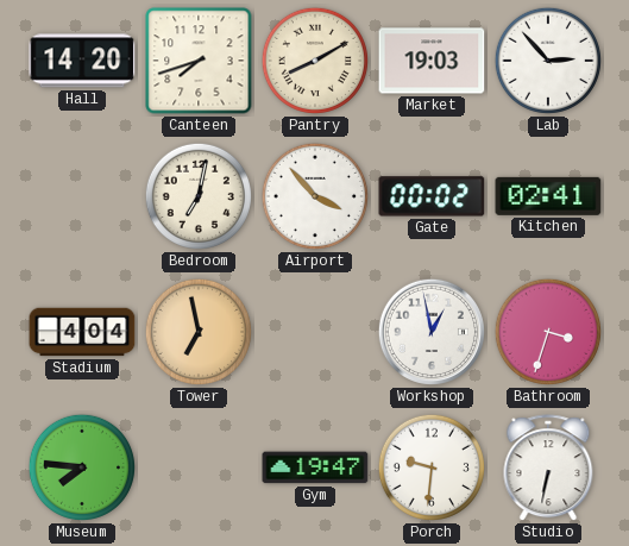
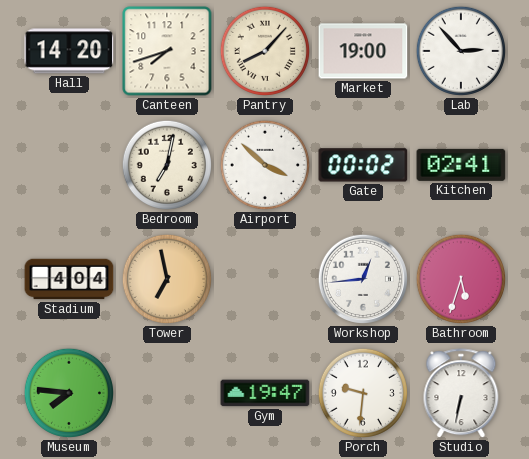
Pantry: 8:10 -> 8:07
Market: 19:03 -> 19:00
Airport: 3:53 -> 3:52
Workshop: 12:58 -> 12:44
Bathroom: 3:33 -> 5:33
